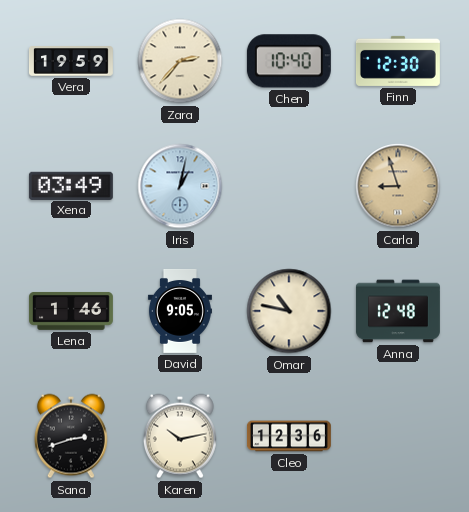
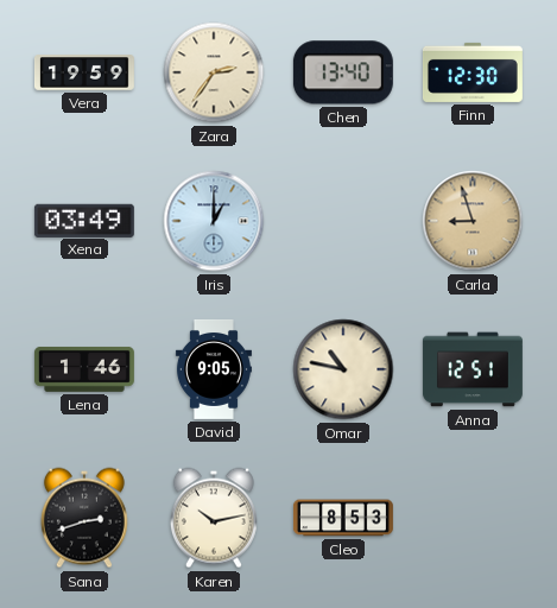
Zara: 2:37 -> 2:36
Chen: 10:40 -> 13:40
Iris: 1:02 -> 1:00
Anna: 12:48 -> 12:51
Cleo: 12:36 -> 8:53
